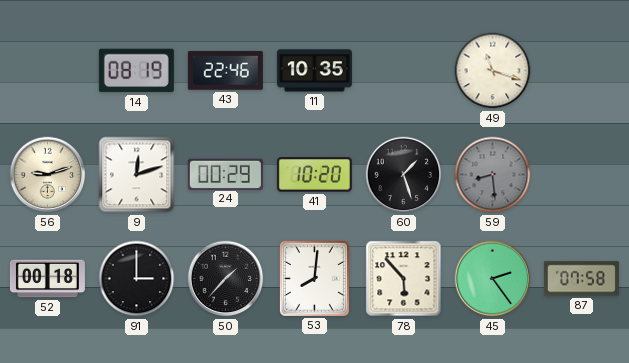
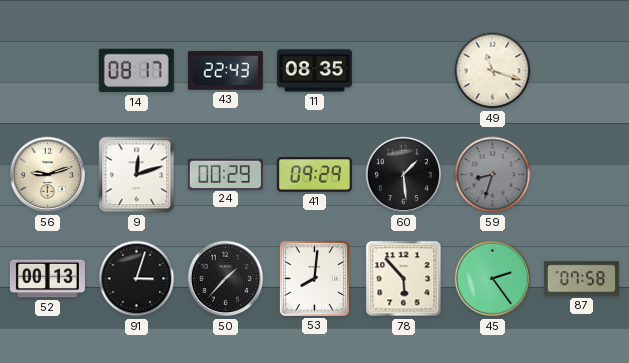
14: 08:19 -> 08:17
43: 22:46 -> 22:43
11: 10:35 -> 08:35
41: 10:20 -> 09:29
60: 1:27 -> 1:29
59: 8:29 -> 8:33
52: 00:18 -> 00:13
91: 3:00 -> 3:03
